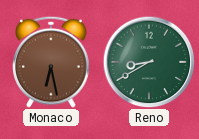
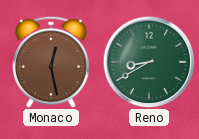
Monaco: 6:28 -> 12:28
